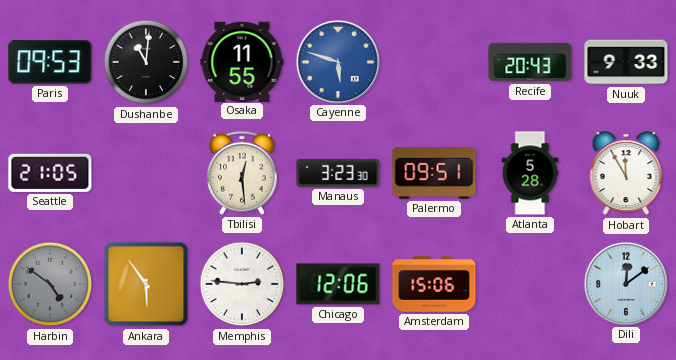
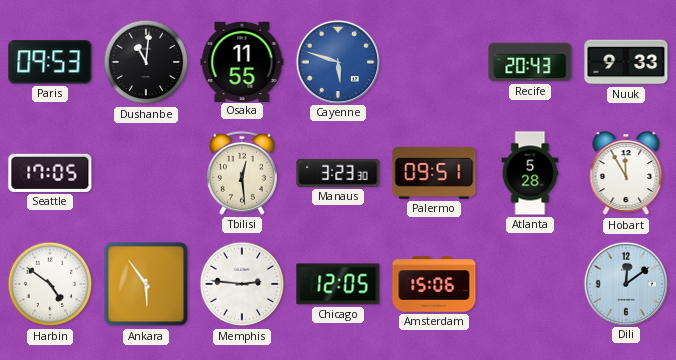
Seattle: 21:05 -> 17:05
Harbin dial: grey -> white
Chicago: 12:06 -> 12:05
